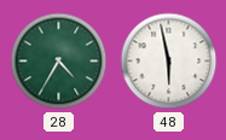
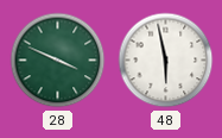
28: 4:35 -> 3:49
